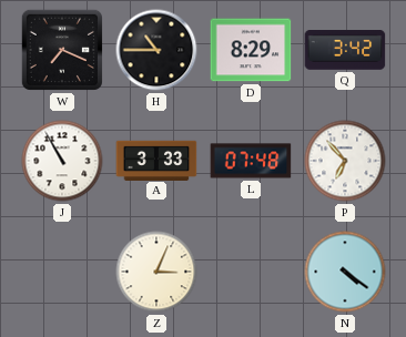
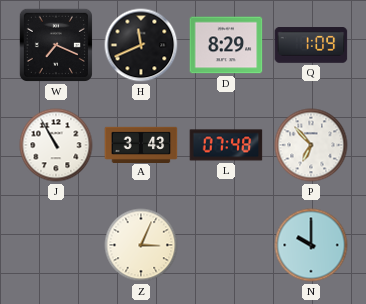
H: 10:45 -> 11:41
Q: 3:42 -> 1:09
A: 3:33 -> 3:43
N: 4:21 -> 10:00
